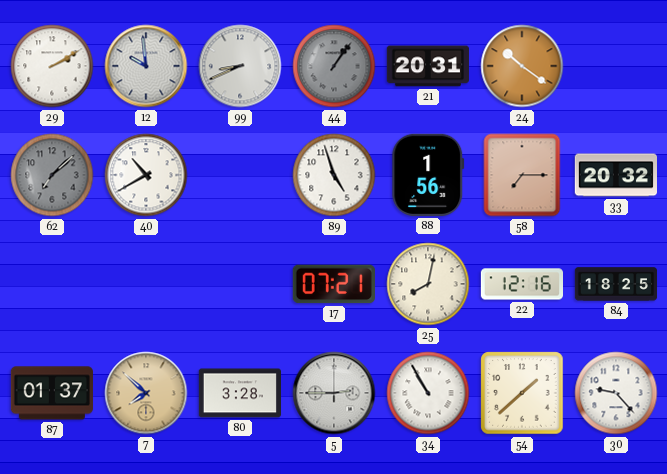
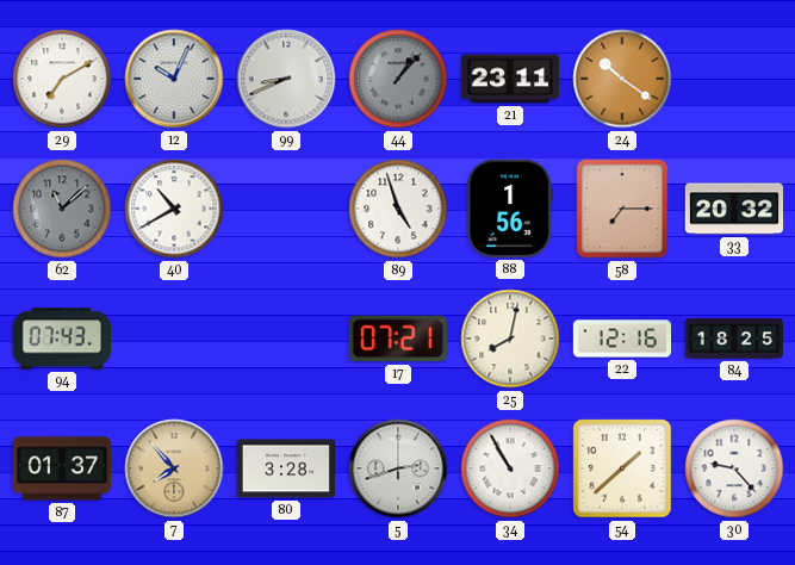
29: 2:10 -> 7:10
12: 9:59 -> 10:04
44: 1:06 -> 1:07
21: 20:31 -> 23:11
62: 7:08 -> 11:08
94: none -> 07:43
7: 7:52 -> 7:53
5: 2:45 -> 2:42
